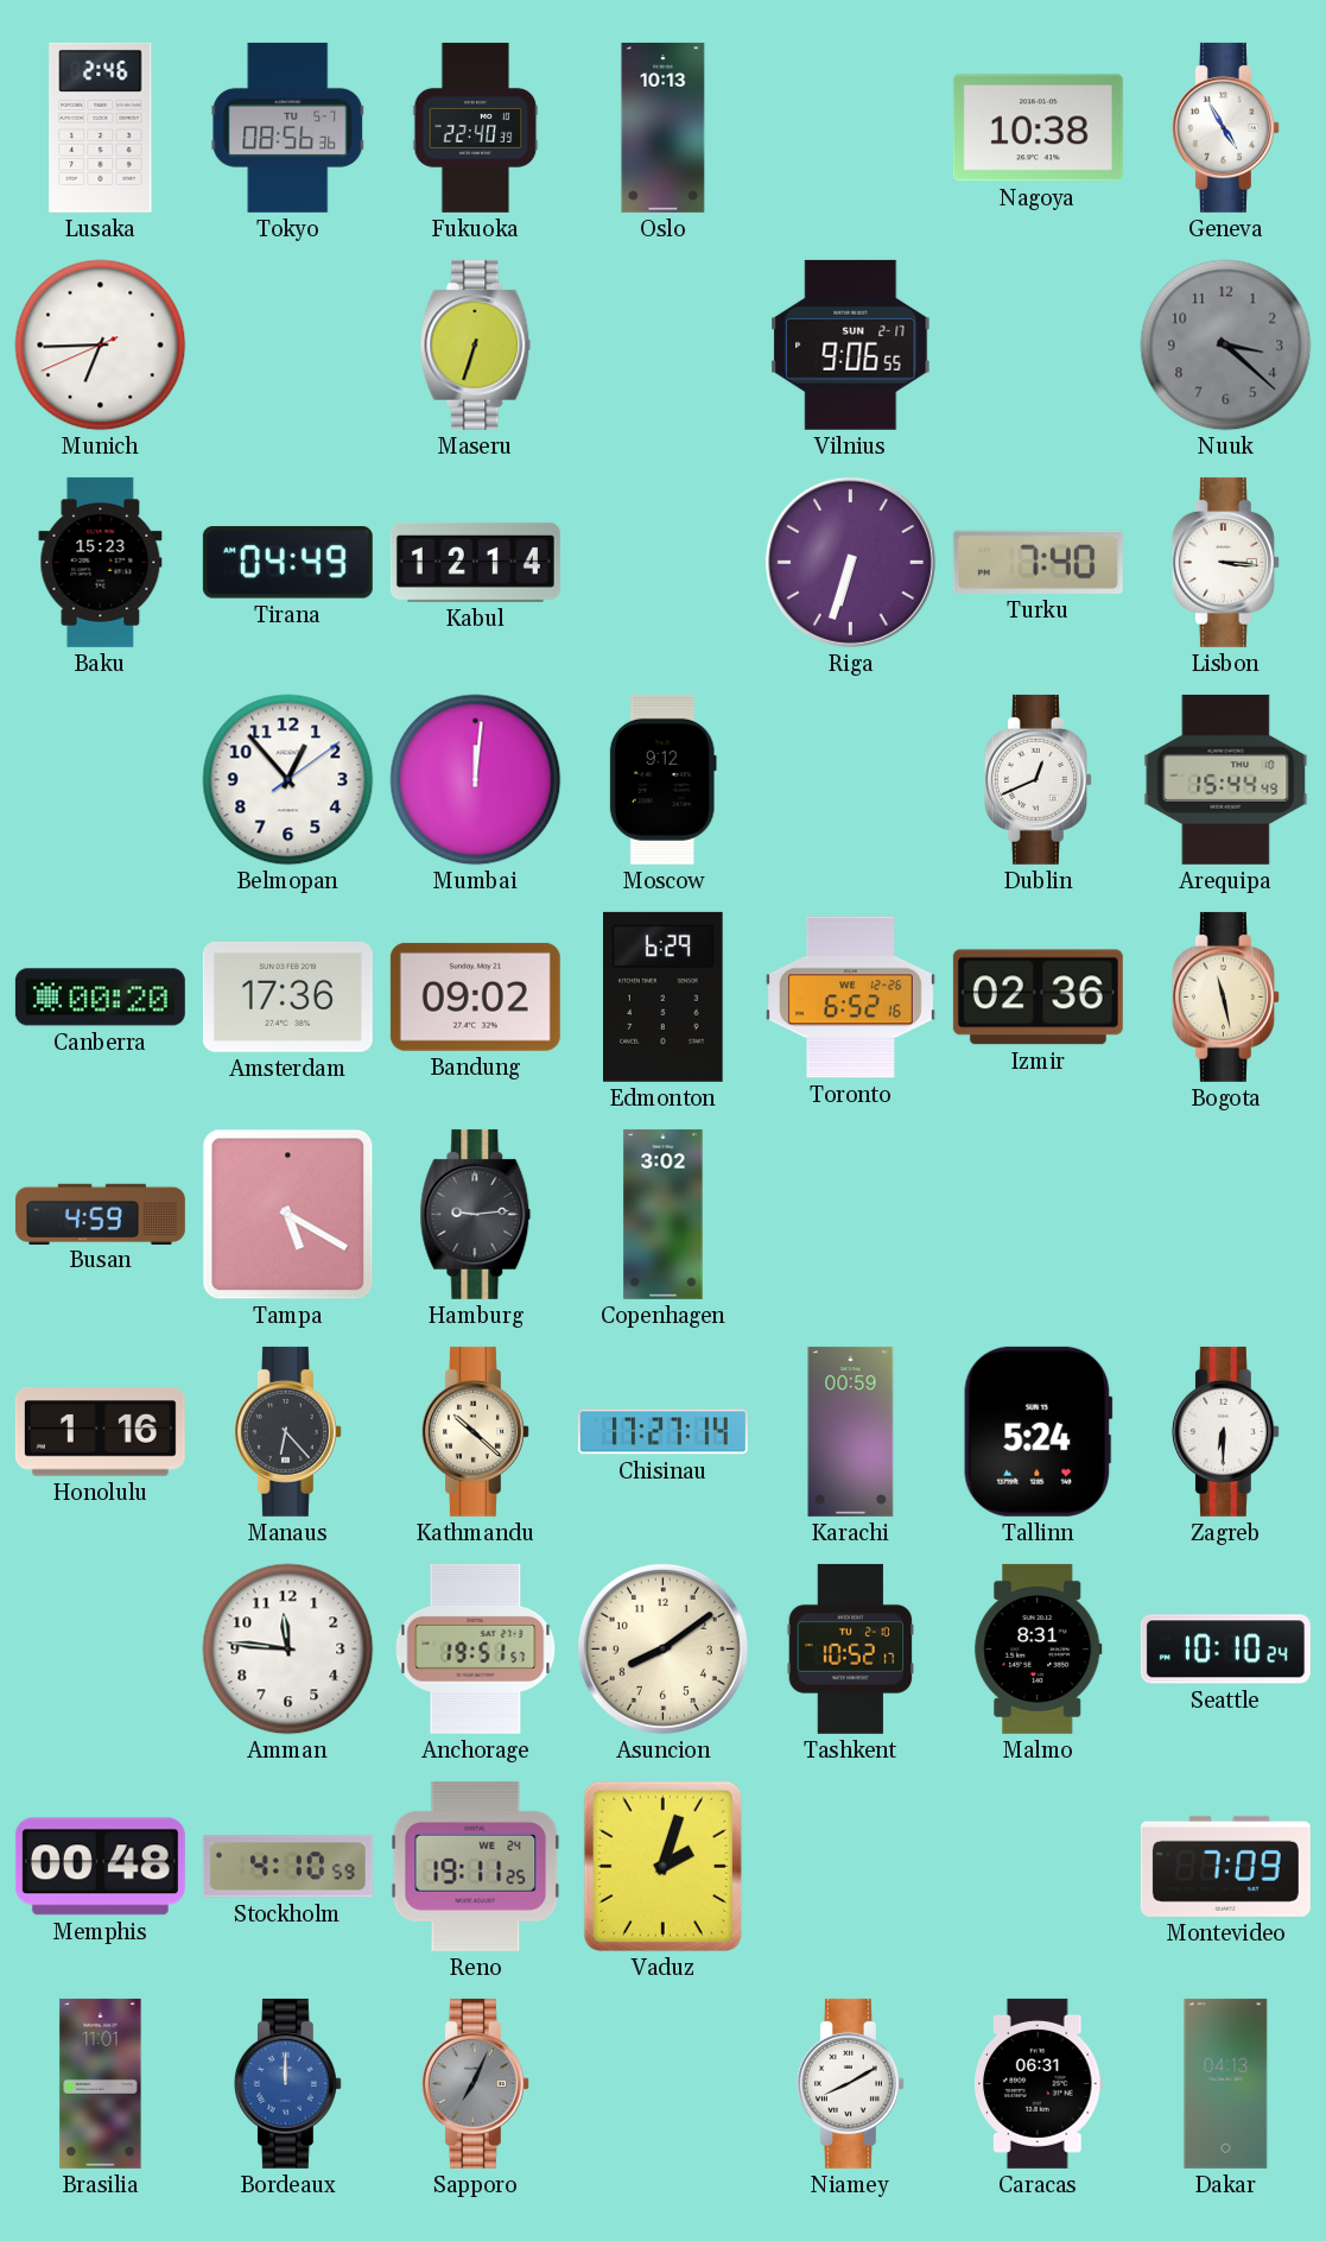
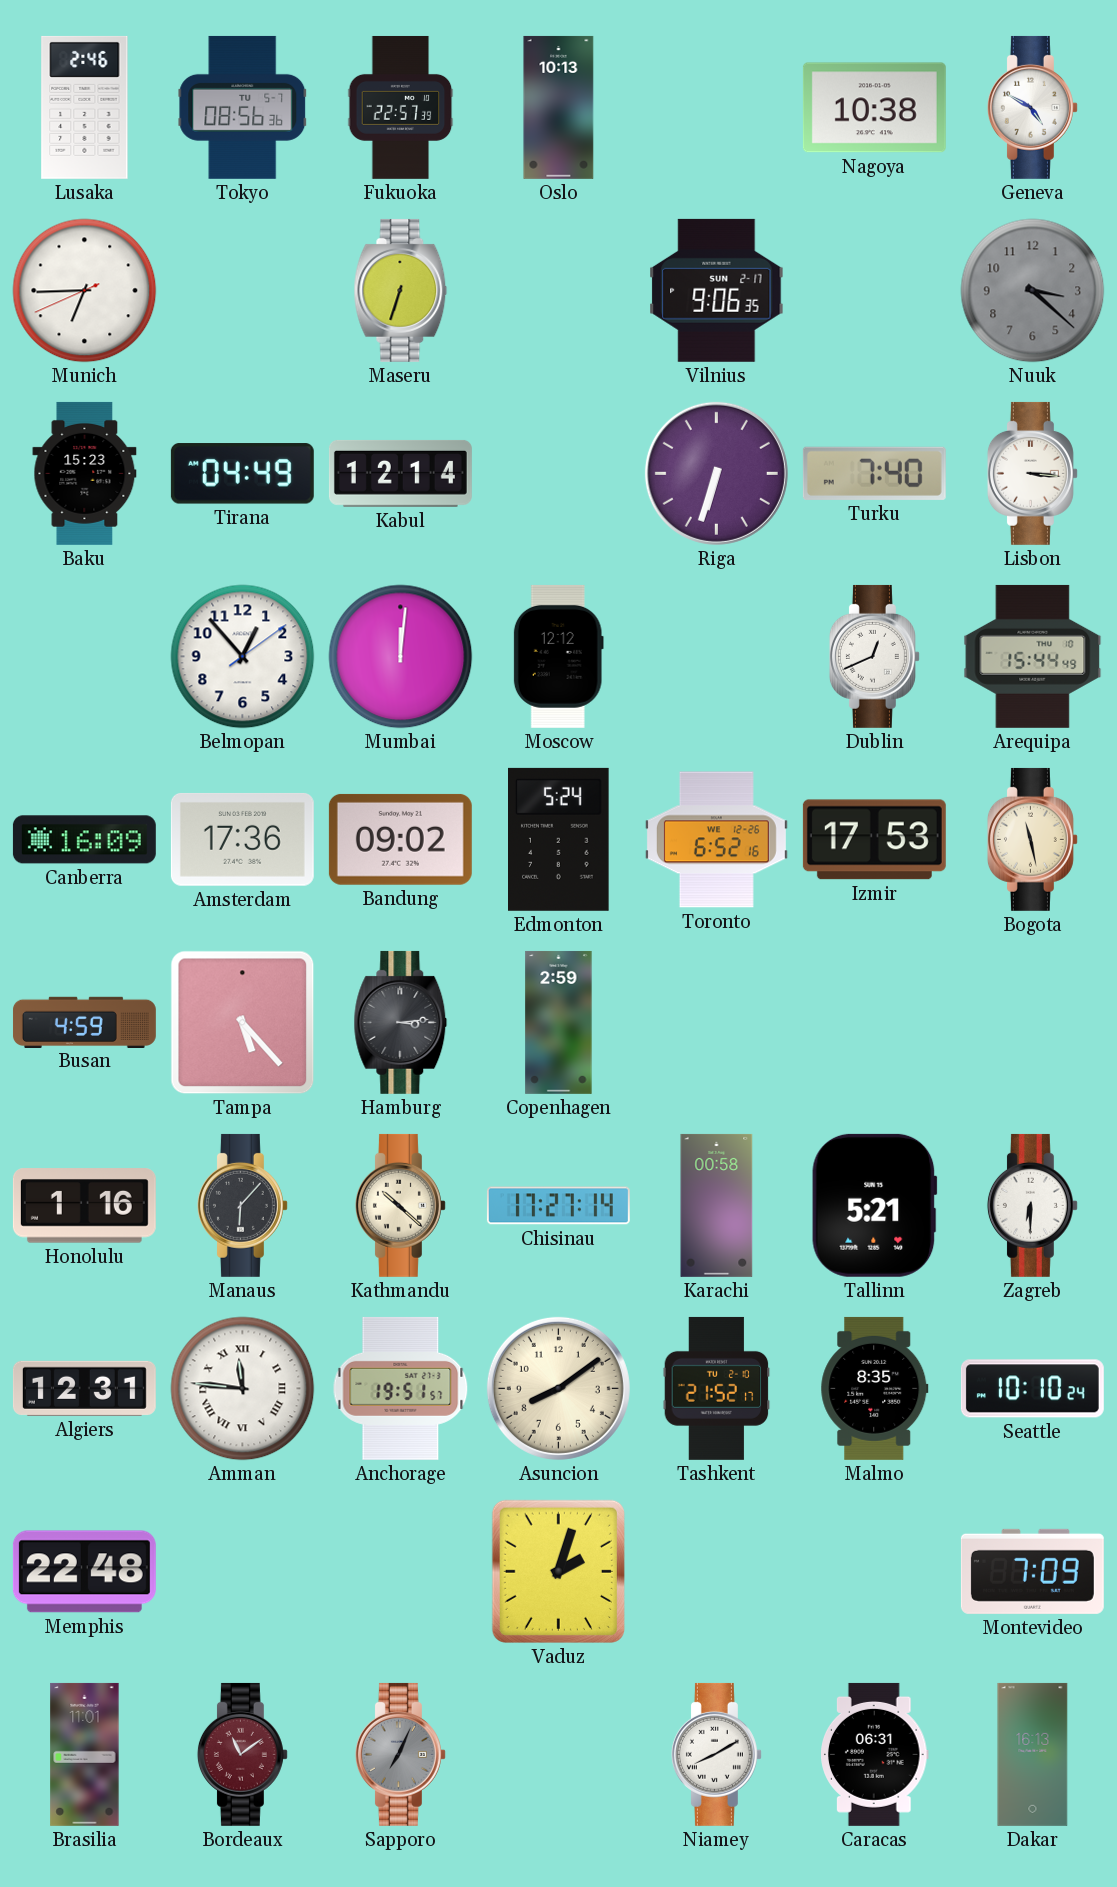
Fukuoka: 22:40 -> 22:57
Geneva: 4:55 -> 4:50
Vilnius: 9:06:55 -> 9:06:35
Moscow: 9:12 -> 12:12
Canberra: 00:20 -> 16:09
Edmonton: 6:29 -> 5:24
Izmir: 02:36 -> 17:53
Tampa: 5:20 -> 5:23
Hamburg: 9:14 -> 3:14
Copenhagen: 3:02 -> 2:59
Manaus: 6:23 -> 6:07
Karachi: 00:59 -> 00:58
Tallinn: 5:24 -> 5:21
Algiers: none -> 12:31
Amman numerals: Arabic -> Roman
Tashkent: 10:52 -> 21:52
Malmo: 8:31 -> 8:35
Memphis: 00:48 -> 22:48
Stockholm: 4:10 -> none
Reno: 19:11 -> none
Bordeaux: 12:00 -> 11:09
Bordeaux dial: blue -> burgundy
Dakar: 04:13 -> 16:13
